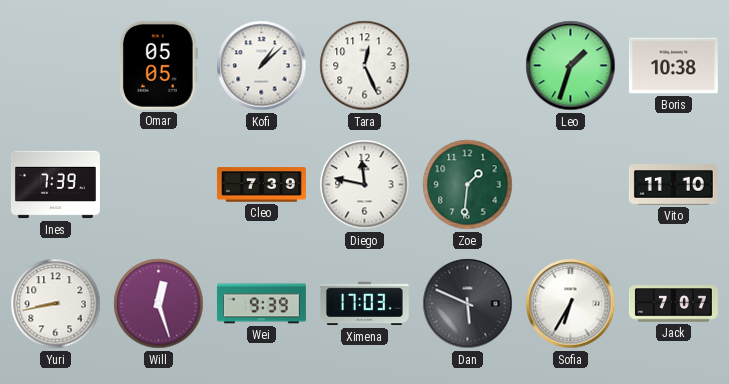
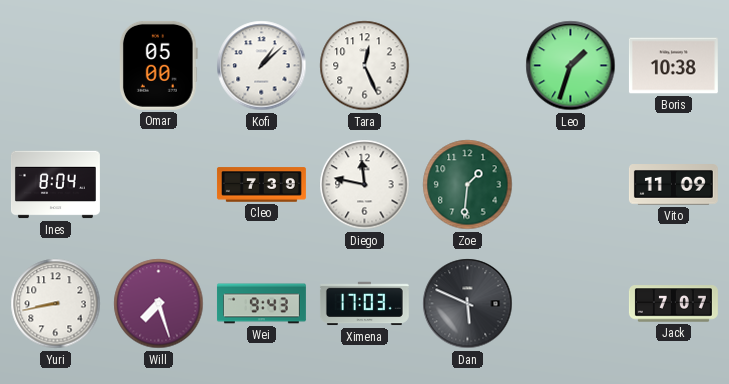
Omar: 05:05 -> 05:00
Ines: 7:39 -> 8:04
Vito: 11:10 -> 11:09
Will: 12:27 -> 7:27
Wei: 9:39 -> 9:43
Sofia: 6:35 -> none
